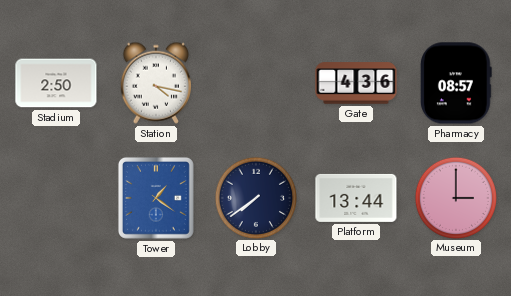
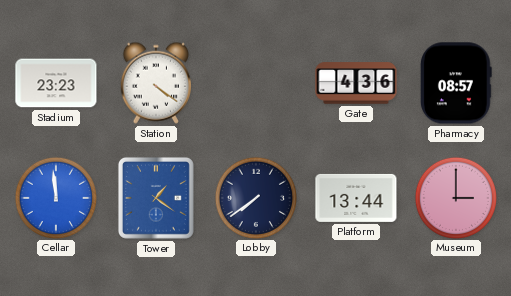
Stadium: 2:50 -> 23:23
Station: 4:17 -> 4:21
Cellar: none -> 11:59
